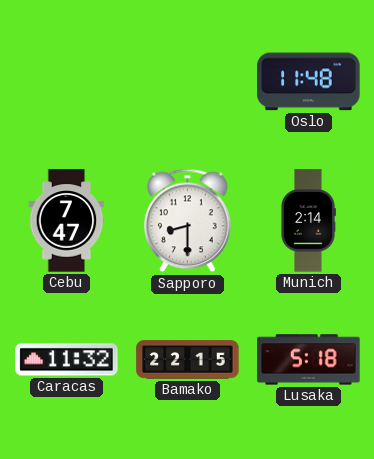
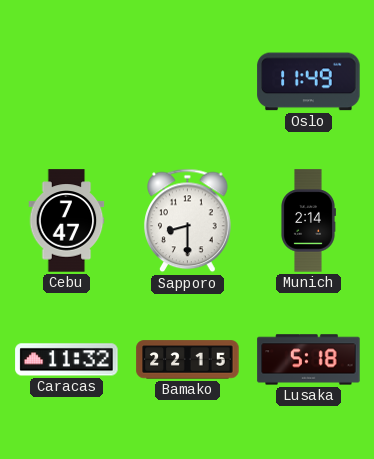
Oslo: 11:48 -> 11:49
